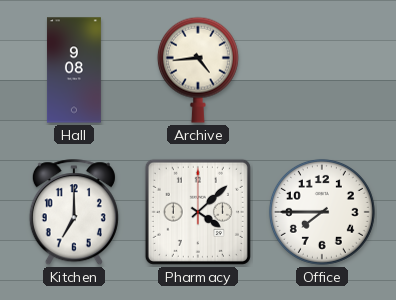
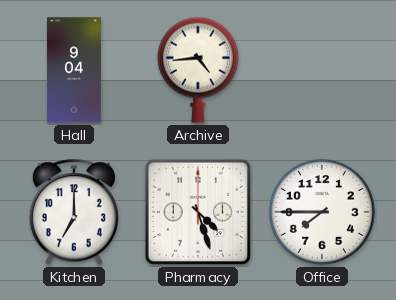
Hall: 9:08 -> 9:04
Pharmacy: 4:08 -> 4:27
